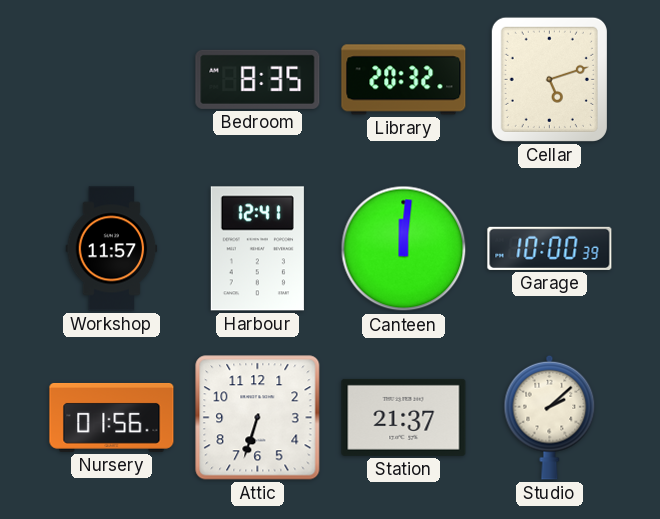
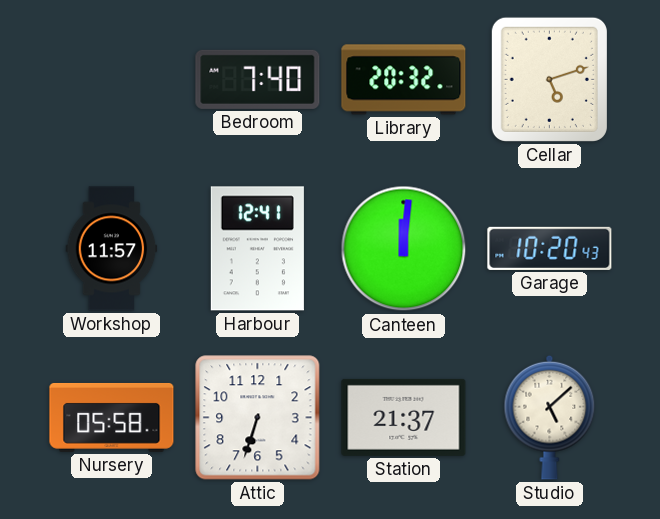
Bedroom: 8:35 -> 7:40
Garage: 10:00 -> 10:20
Nursery: 01:56 -> 05:58
Studio: 2:08 -> 5:08
